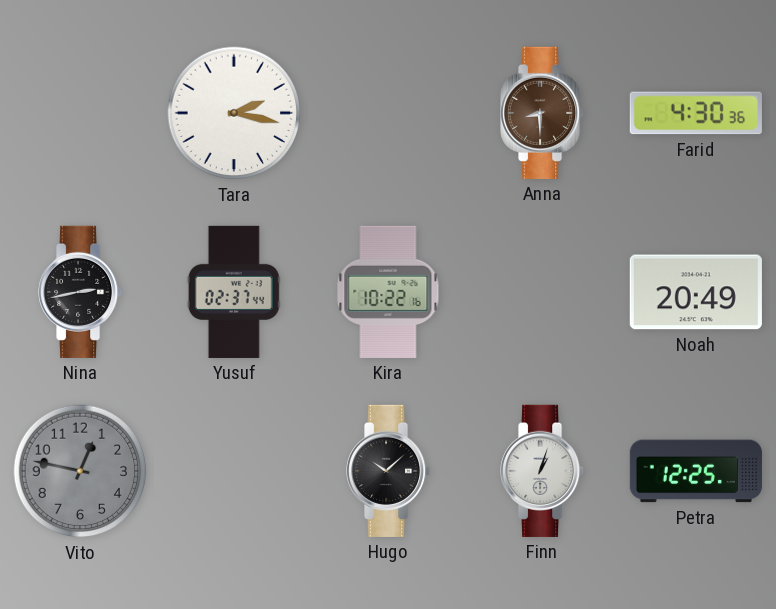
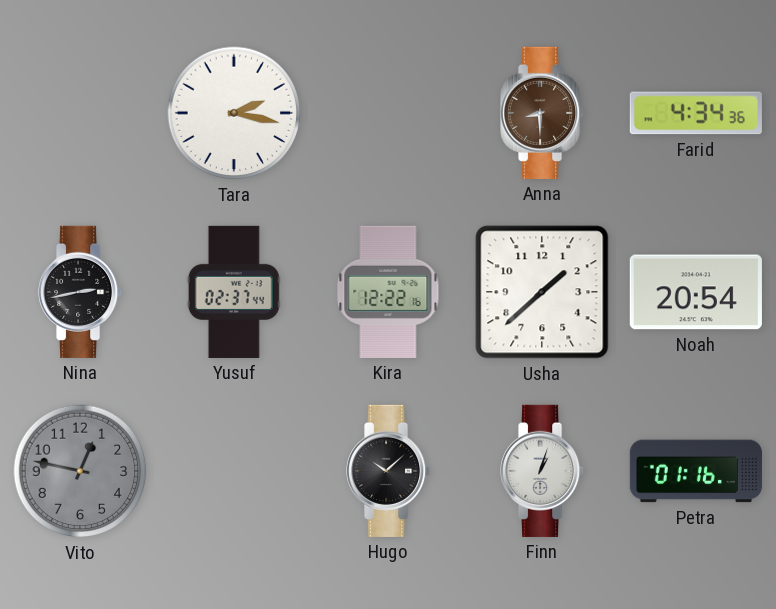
Farid: 4:30 -> 4:34
Kira: 10:22 -> 12:22
Usha: none -> 1:38
Noah: 20:49 -> 20:54
Petra: 12:25 -> 01:16
